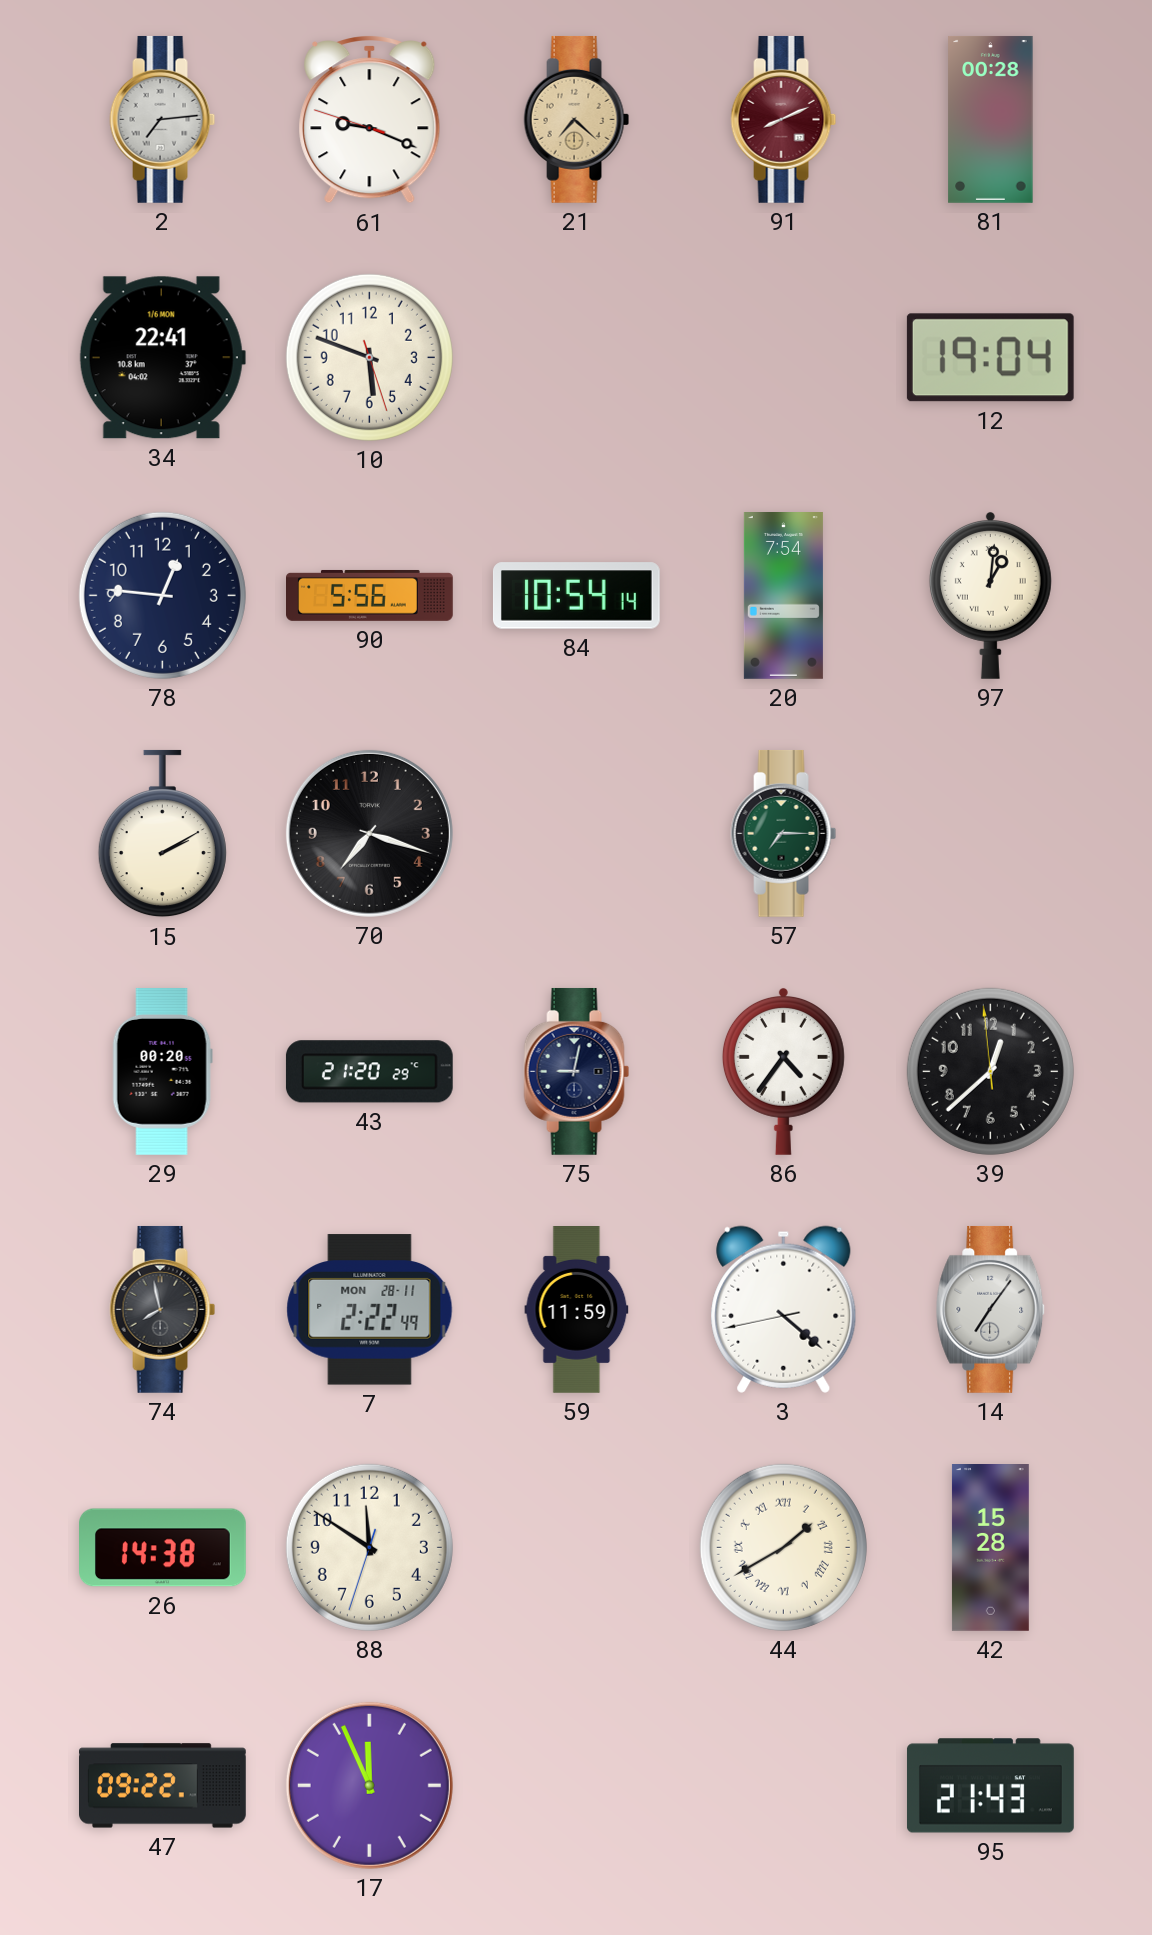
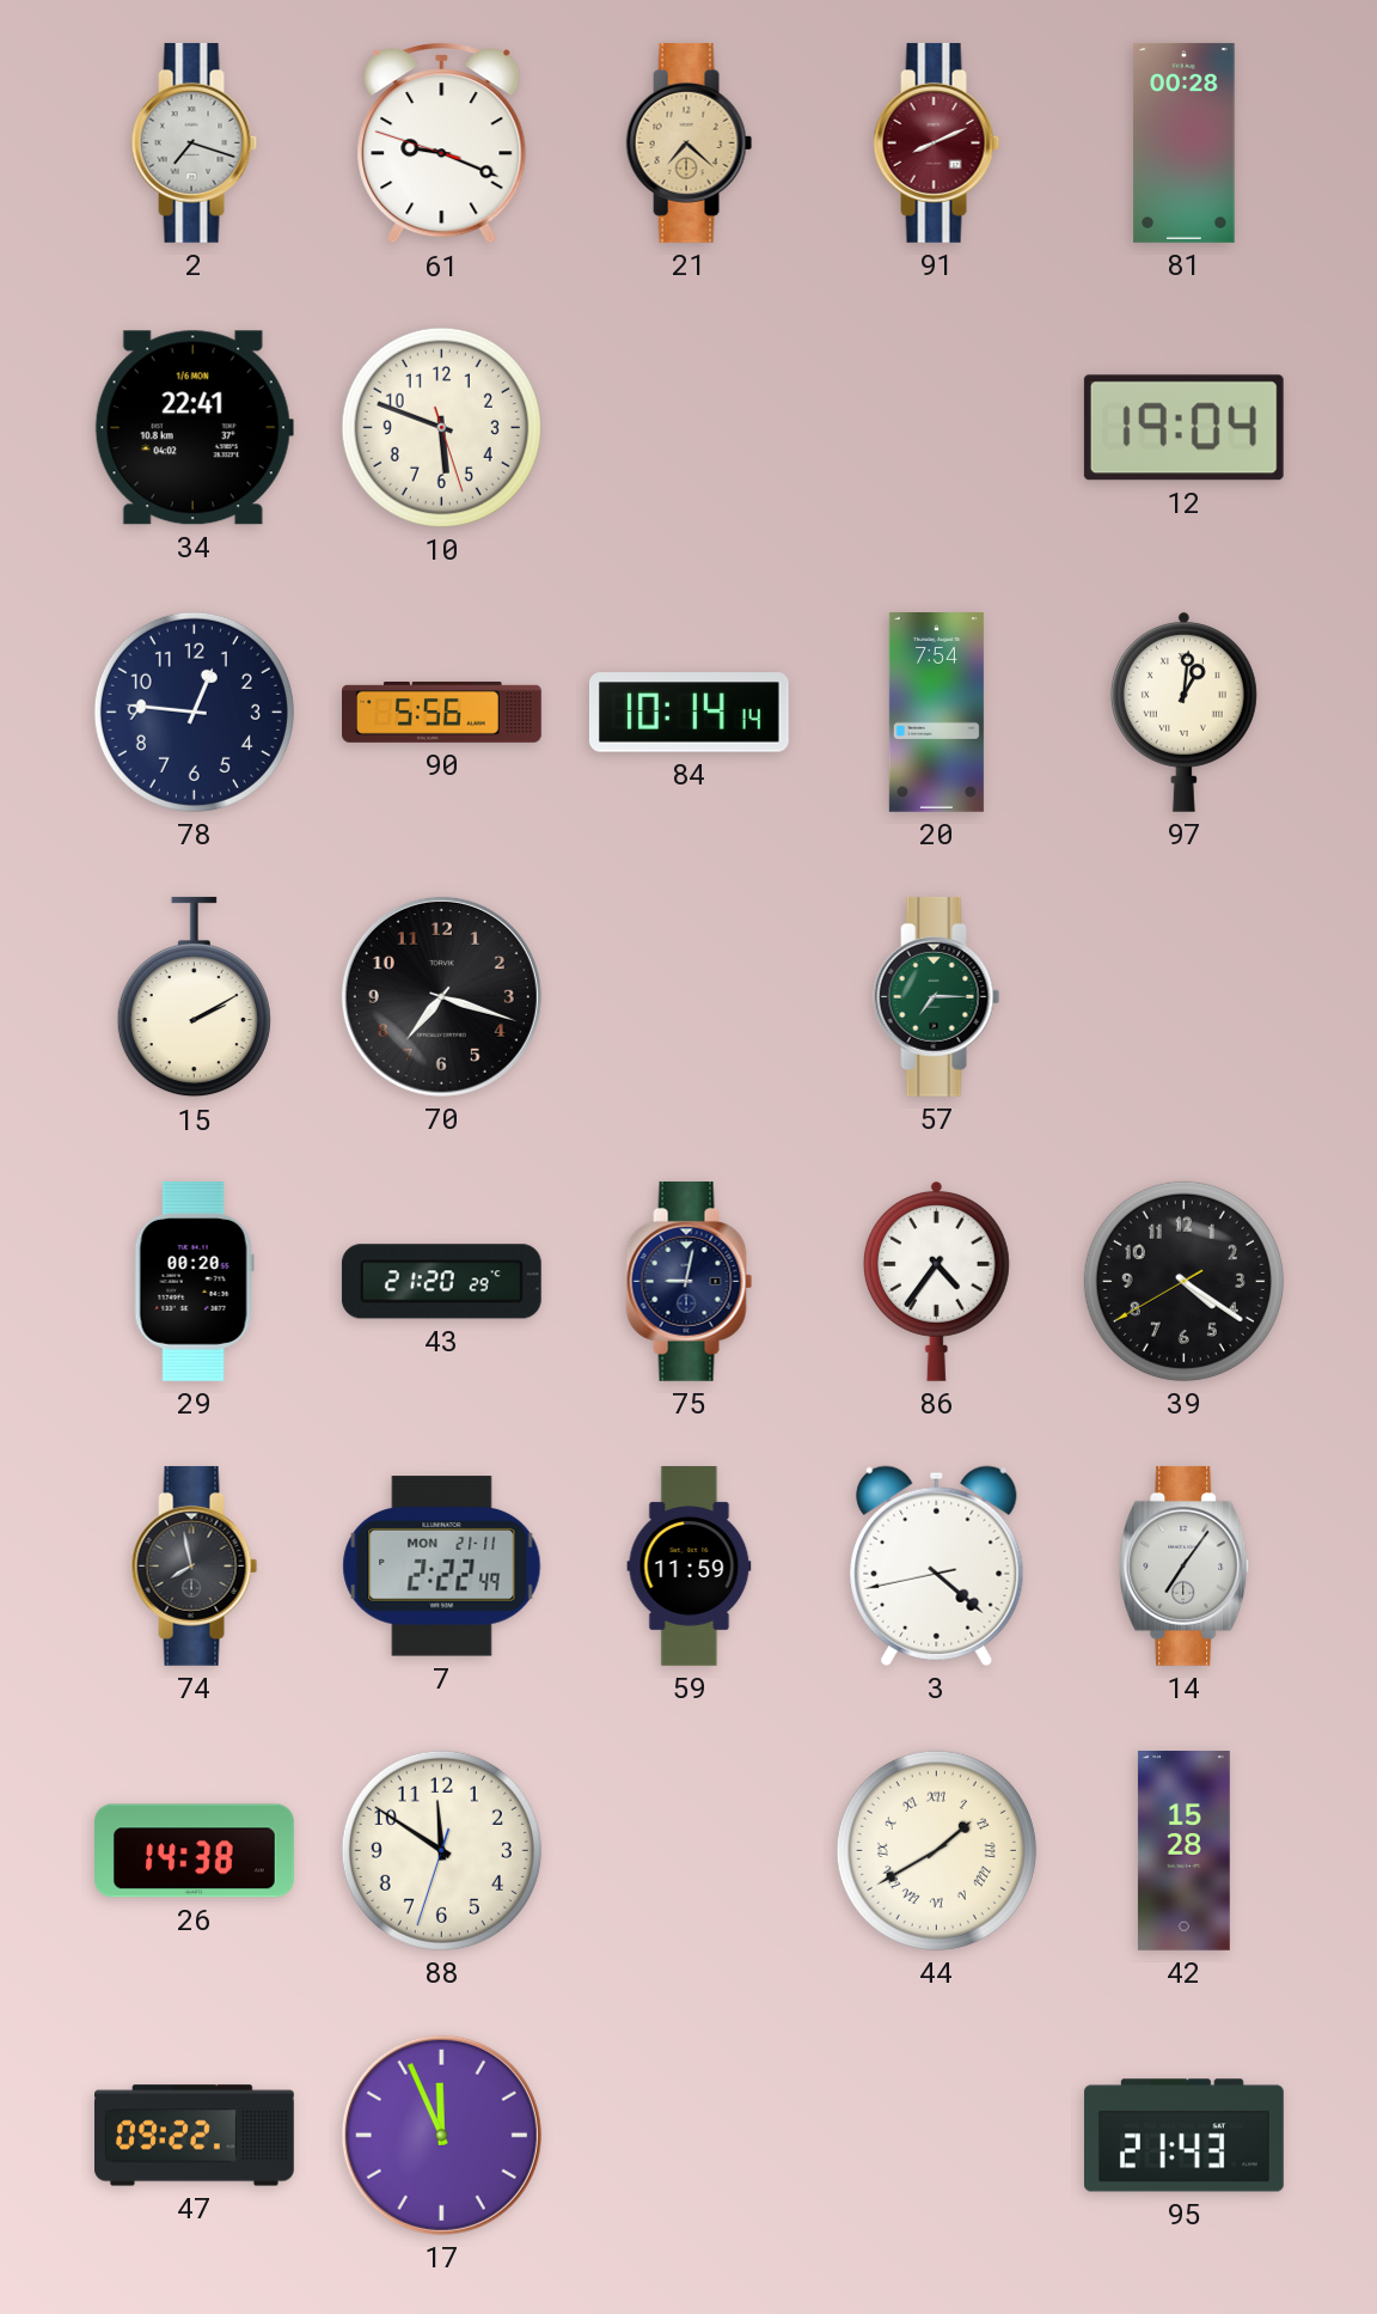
2: 7:14 -> 7:18
84: 10:54 -> 10:14
39: 12:37 -> 4:20
7 date: MON 28-11 -> MON 21-11
